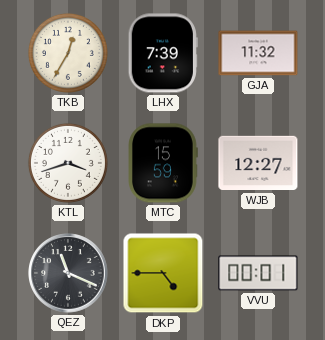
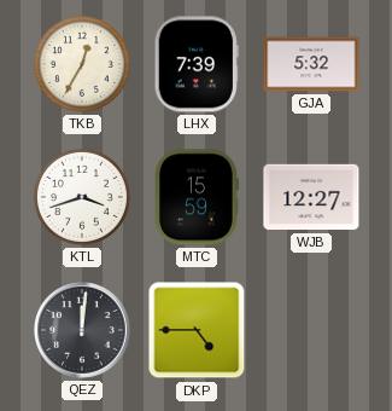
GJA: 11:32 -> 5:32
QEZ: 11:19 -> 12:01
VVU: 00:01 -> none
